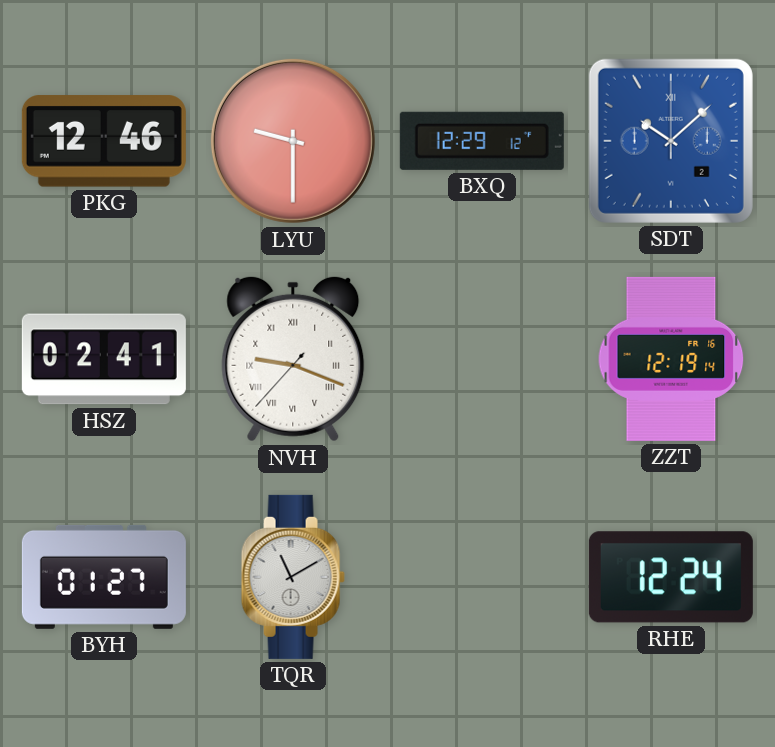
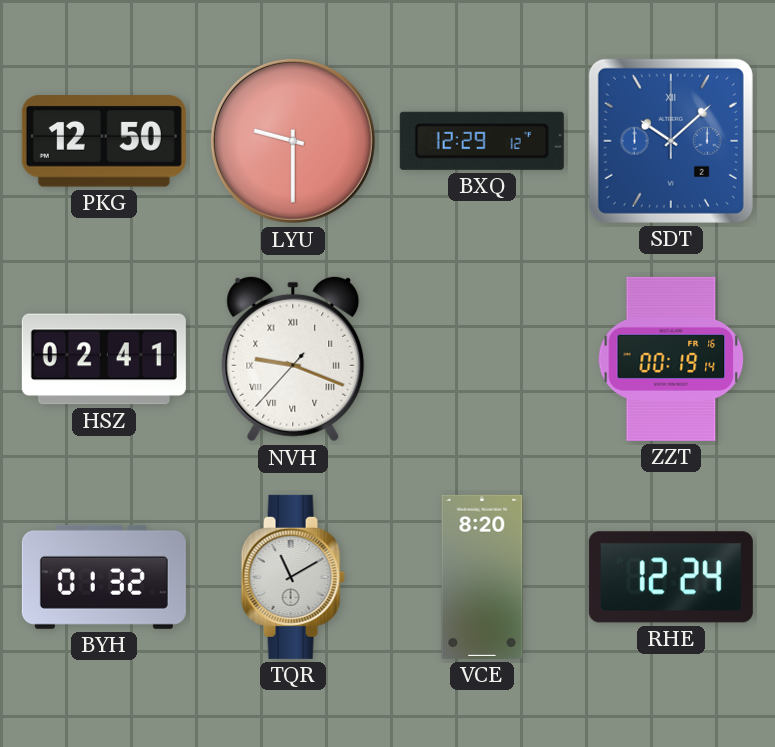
PKG: 12:46 -> 12:50
ZZT: 12:19 -> 00:19
BYH: 01:27 -> 01:32
VCE: none -> 8:20
